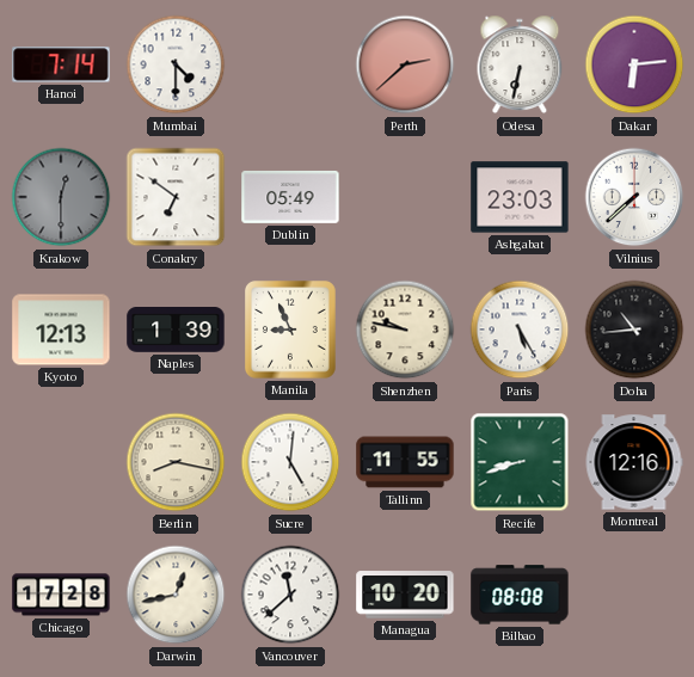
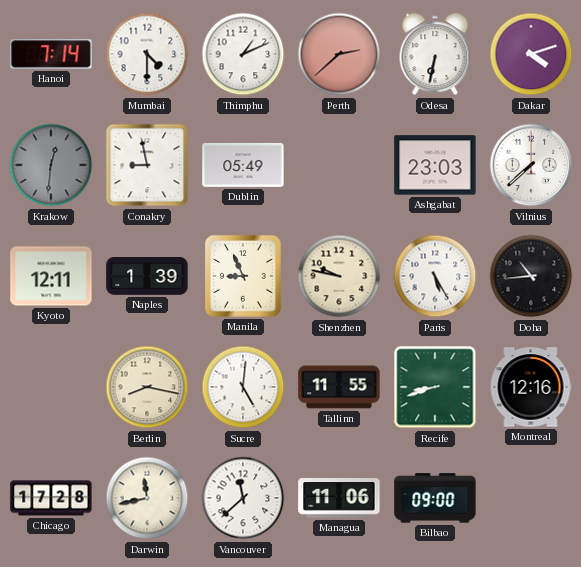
Thimphu: none -> 1:11
Dakar: 6:14 -> 4:12
Krakow: 12:30 -> 12:31
Conakry: 6:51 -> 8:58
Kyoto: 12:13 -> 12:11
Darwin: 12:43 -> 11:43
Managua: 10:20 -> 11:06
Bilbao: 08:08 -> 09:00
